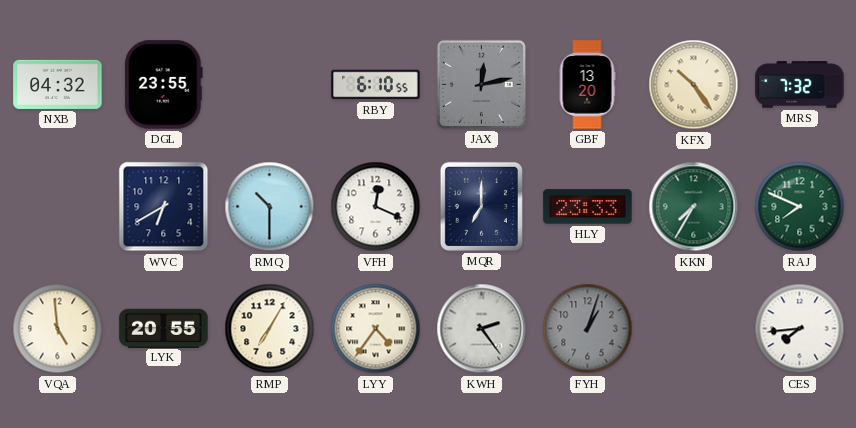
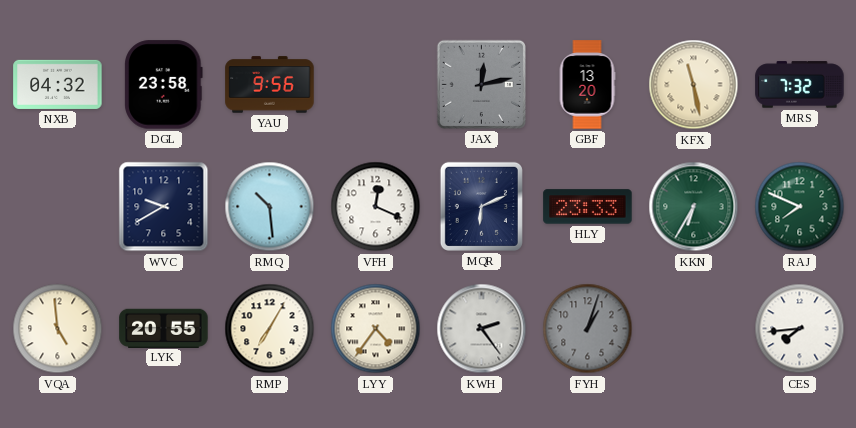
DGL: 23:55 -> 23:58
YAU: none -> 9:56
RBY: 6:10 -> none
KFX: 10:24 -> 11:28
WVC: 6:40 -> 9:40
RMQ: 10:30 -> 10:29
MQR: 7:00 -> 6:11
KKN: 7:35 -> 6:35
